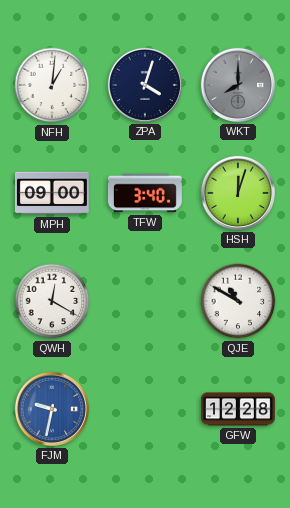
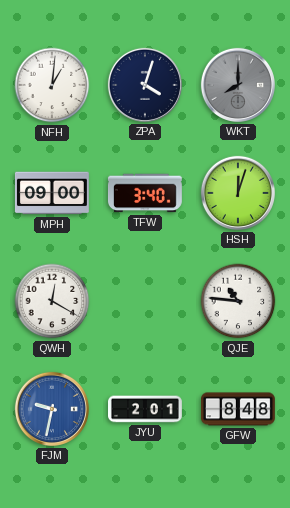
QJE: 10:50 -> 10:46
JYU: none -> 2:01
GFW: 12:28 -> 8:48
